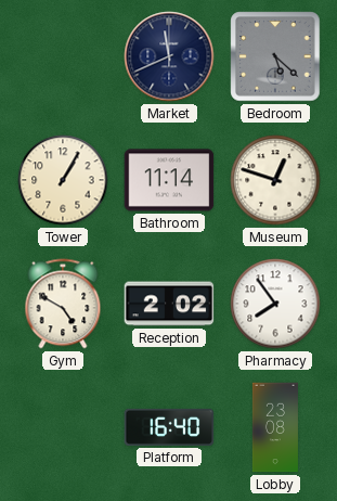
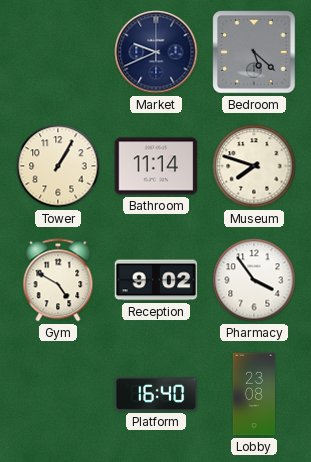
Market: 11:41 -> 9:41
Museum: 12:48 -> 7:48
Reception: 2:02 -> 9:02
Pharmacy: 7:54 -> 3:54
